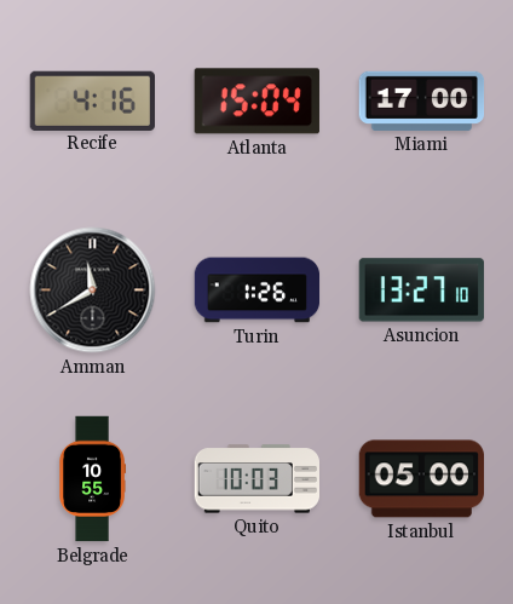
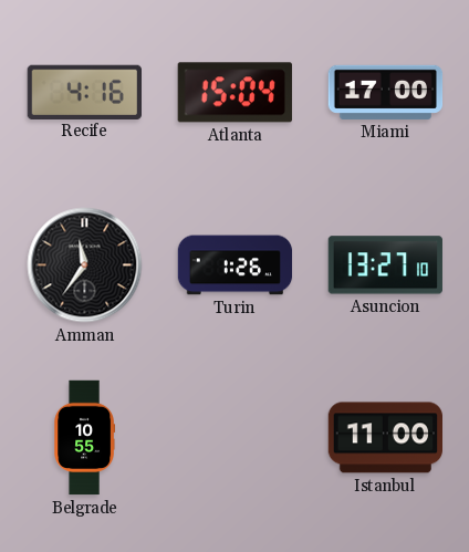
Amman: 11:40 -> 11:36
Quito: 10:03 -> none
Istanbul: 05:00 -> 11:00
